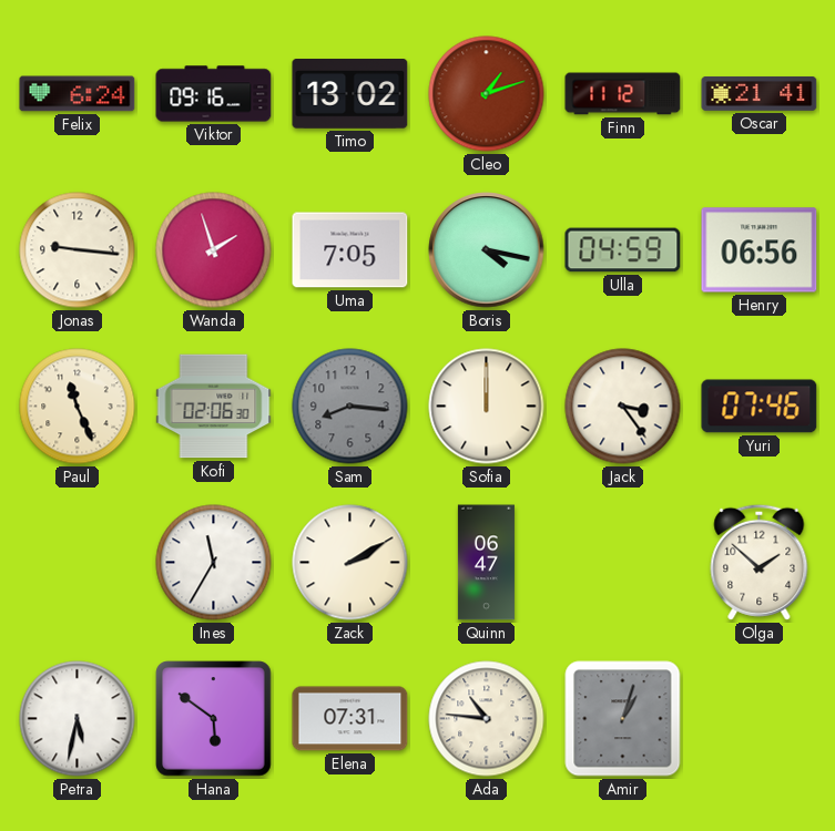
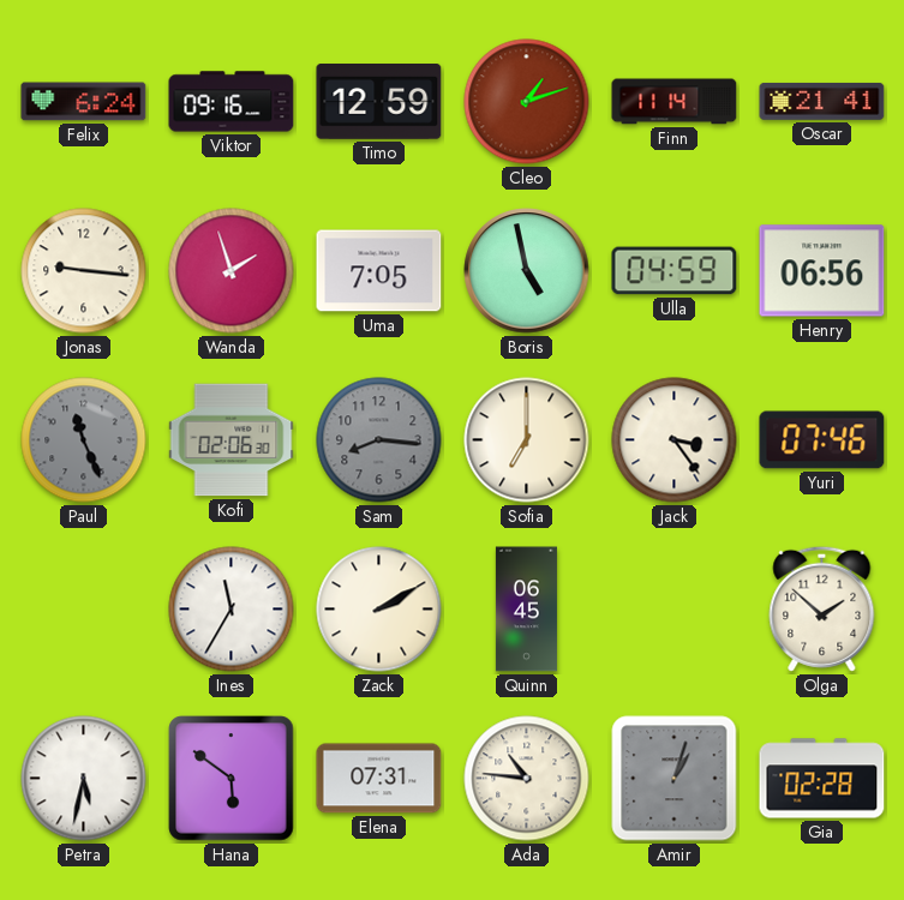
Timo: 13:02 -> 12:59
Finn: 11:12 -> 11:14
Boris: 4:17 -> 4:58
Paul dial: cream -> grey
Sofia: 12:00 -> 7:00
Quinn: 06:47 -> 06:45
Gia: none -> 02:28
